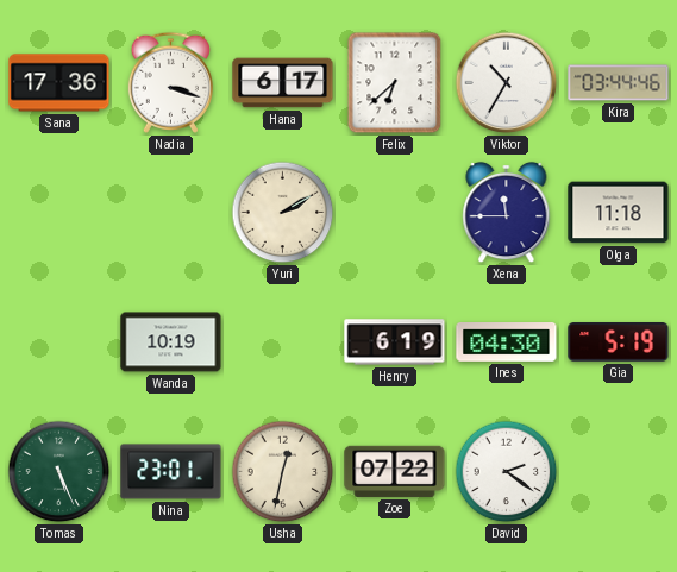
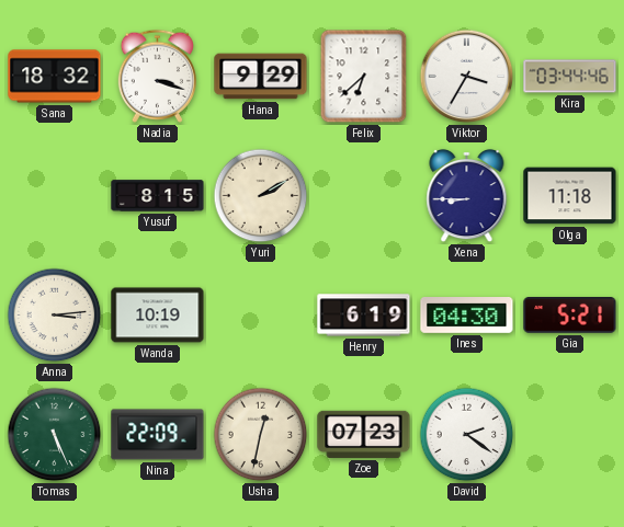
Sana: 17:36 -> 18:32
Hana: 6:17 -> 9:29
Viktor: 10:35 -> 3:35
Yusuf: none -> 8:15
Xena: 11:45 -> 8:45
Anna: none -> 3:14
Gia: 5:19 -> 5:21
Nina: 23:01 -> 22:09
Zoe: 07:22 -> 07:23
